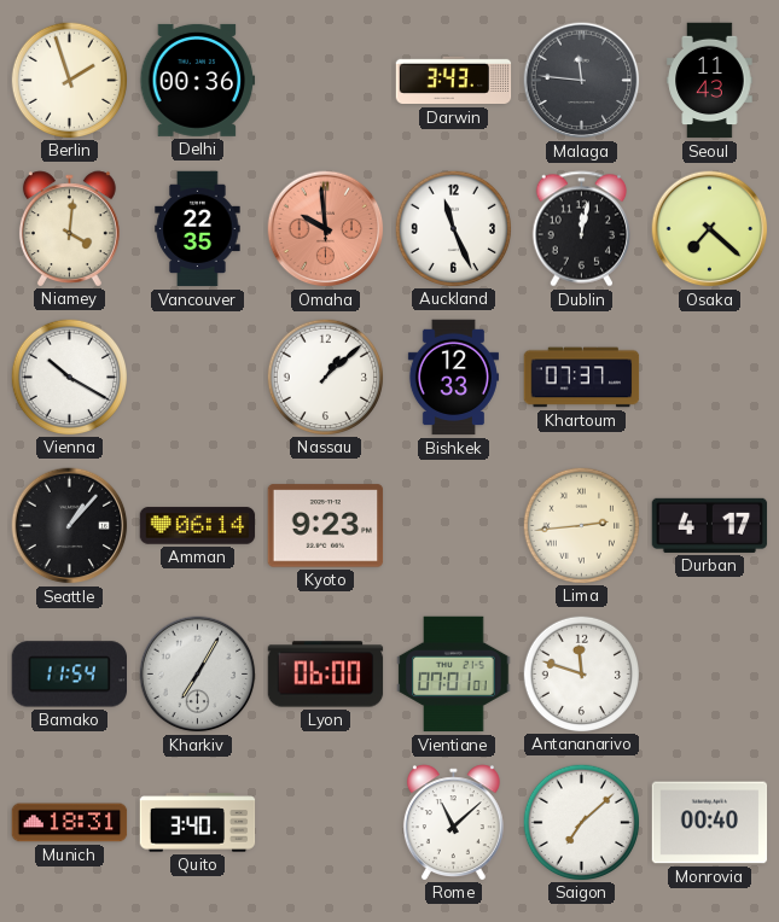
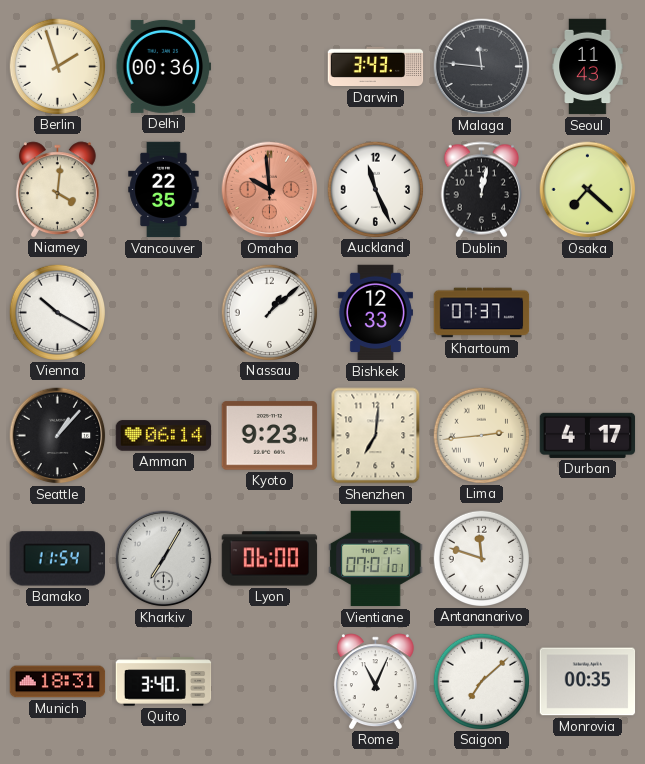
Shenzhen: none -> 7:01
Rome: 11:08 -> 11:04
Monrovia: 00:40 -> 00:35
